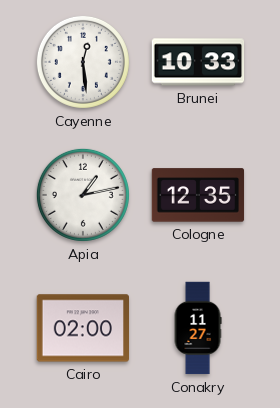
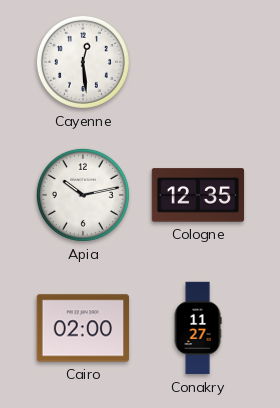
Brunei: 10:33 -> none
Apia: 1:13 -> 10:13
